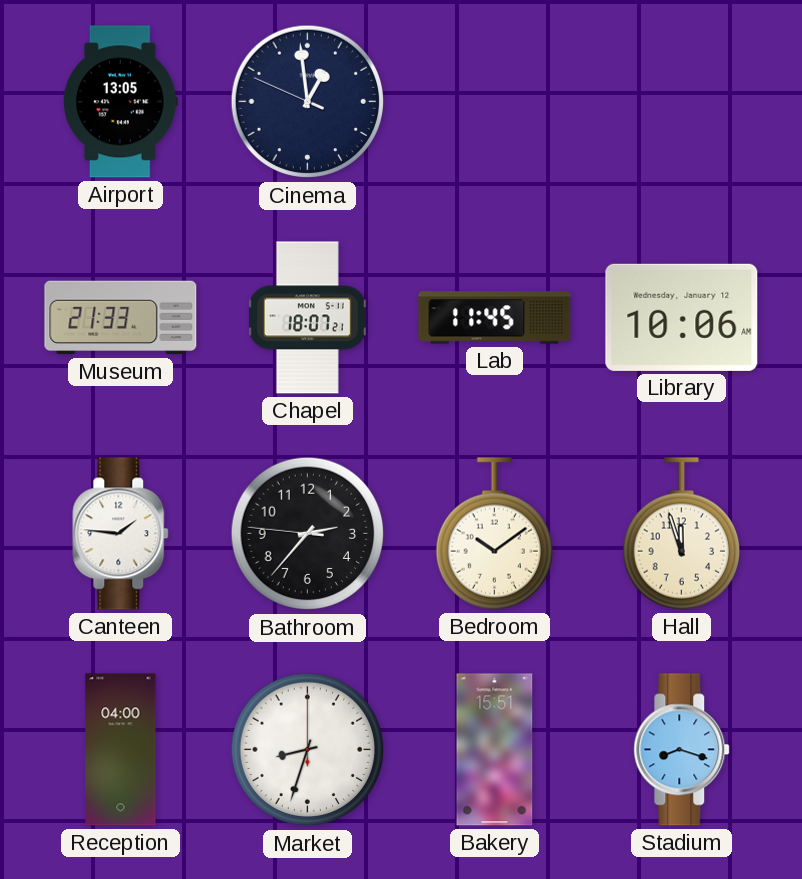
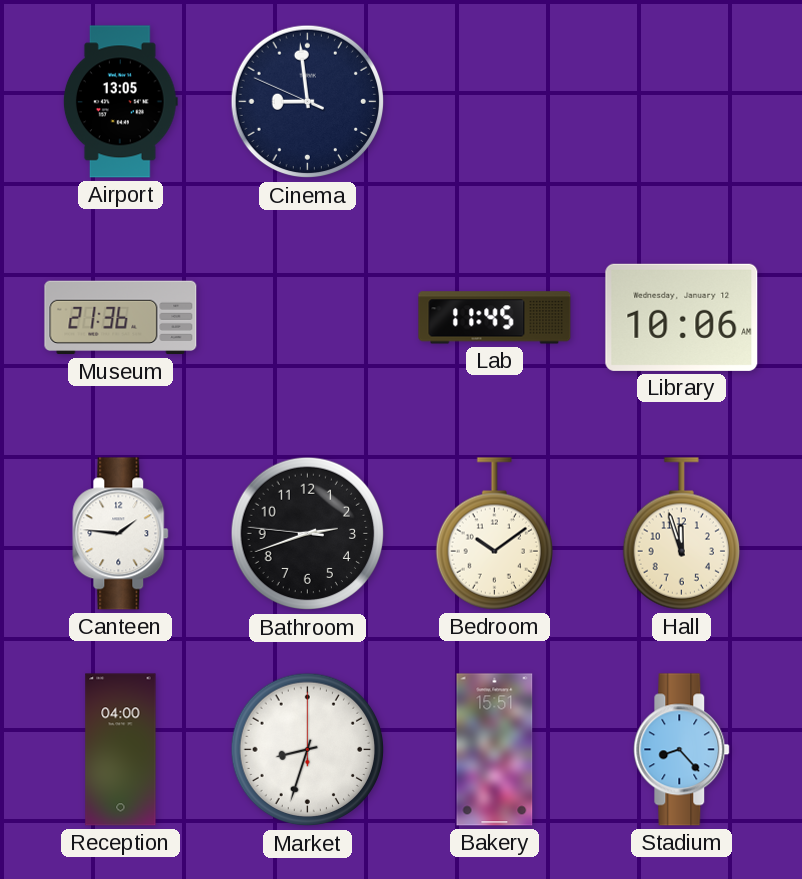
Cinema: 12:58 -> 8:58
Museum: 21:33 -> 21:36
Chapel: 18:07 -> none
Bathroom: 2:36 -> 2:41
Stadium: 8:18 -> 8:23
